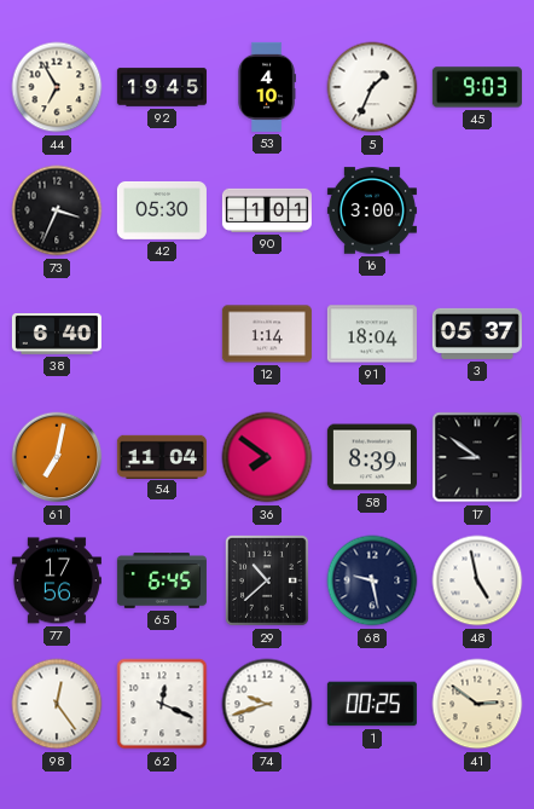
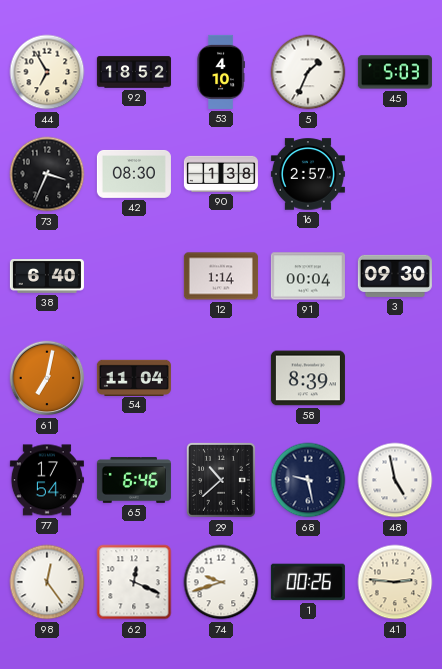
92: 19:45 -> 18:52
45: 9:03 -> 5:03
42: 05:30 -> 08:30
90: 1:01 -> 1:38
16: 3:00 -> 2:57
91: 18:04 -> 00:04
3: 05:37 -> 09:30
36: 7:51 -> none
17: 8:51 -> none
77: 17:56 -> 17:54
65: 6:45 -> 6:46
1: 00:25 -> 00:26
41: 2:51 -> 2:46
